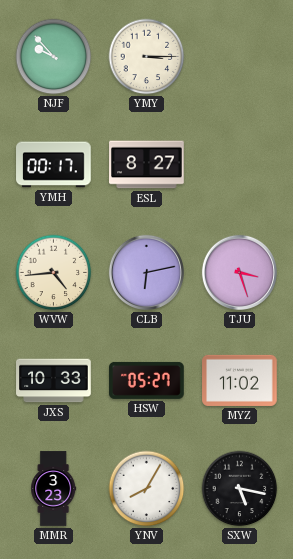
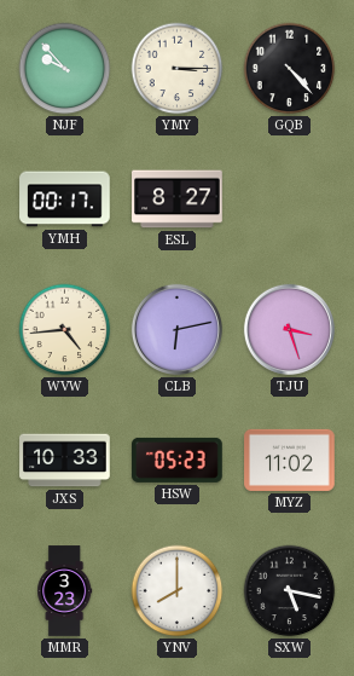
GQB: none -> 4:23
HSW: 05:27 -> 05:23
YNV: 8:05 -> 8:00
